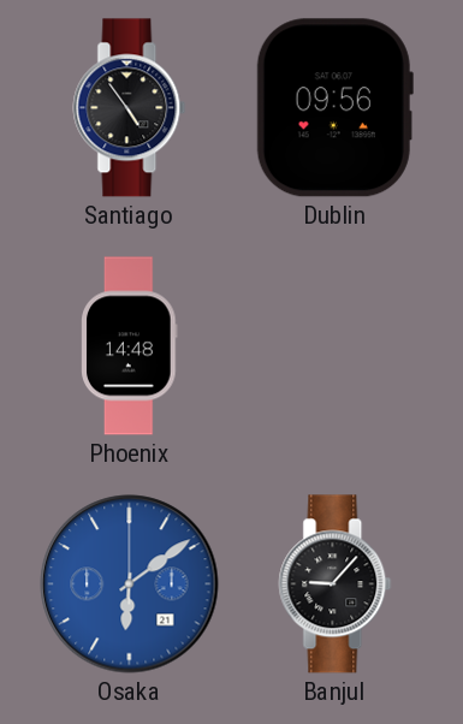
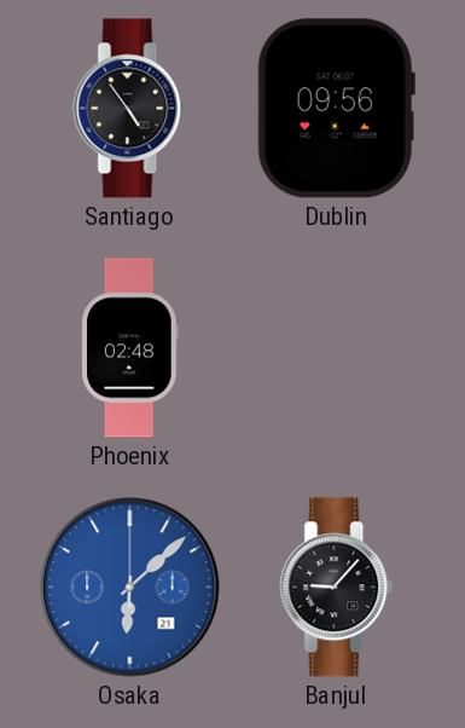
Phoenix: 14:48 -> 02:48
Osaka: 6:09 -> 6:08
